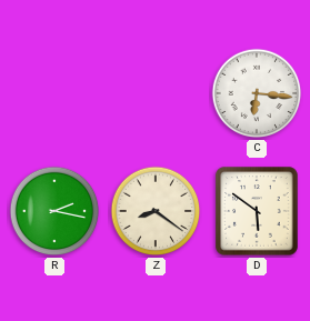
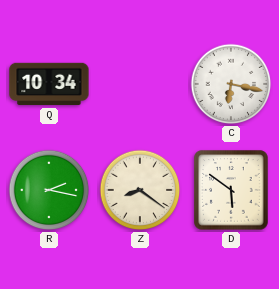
Q: none -> 10:34
C: 6:16 -> 6:17
